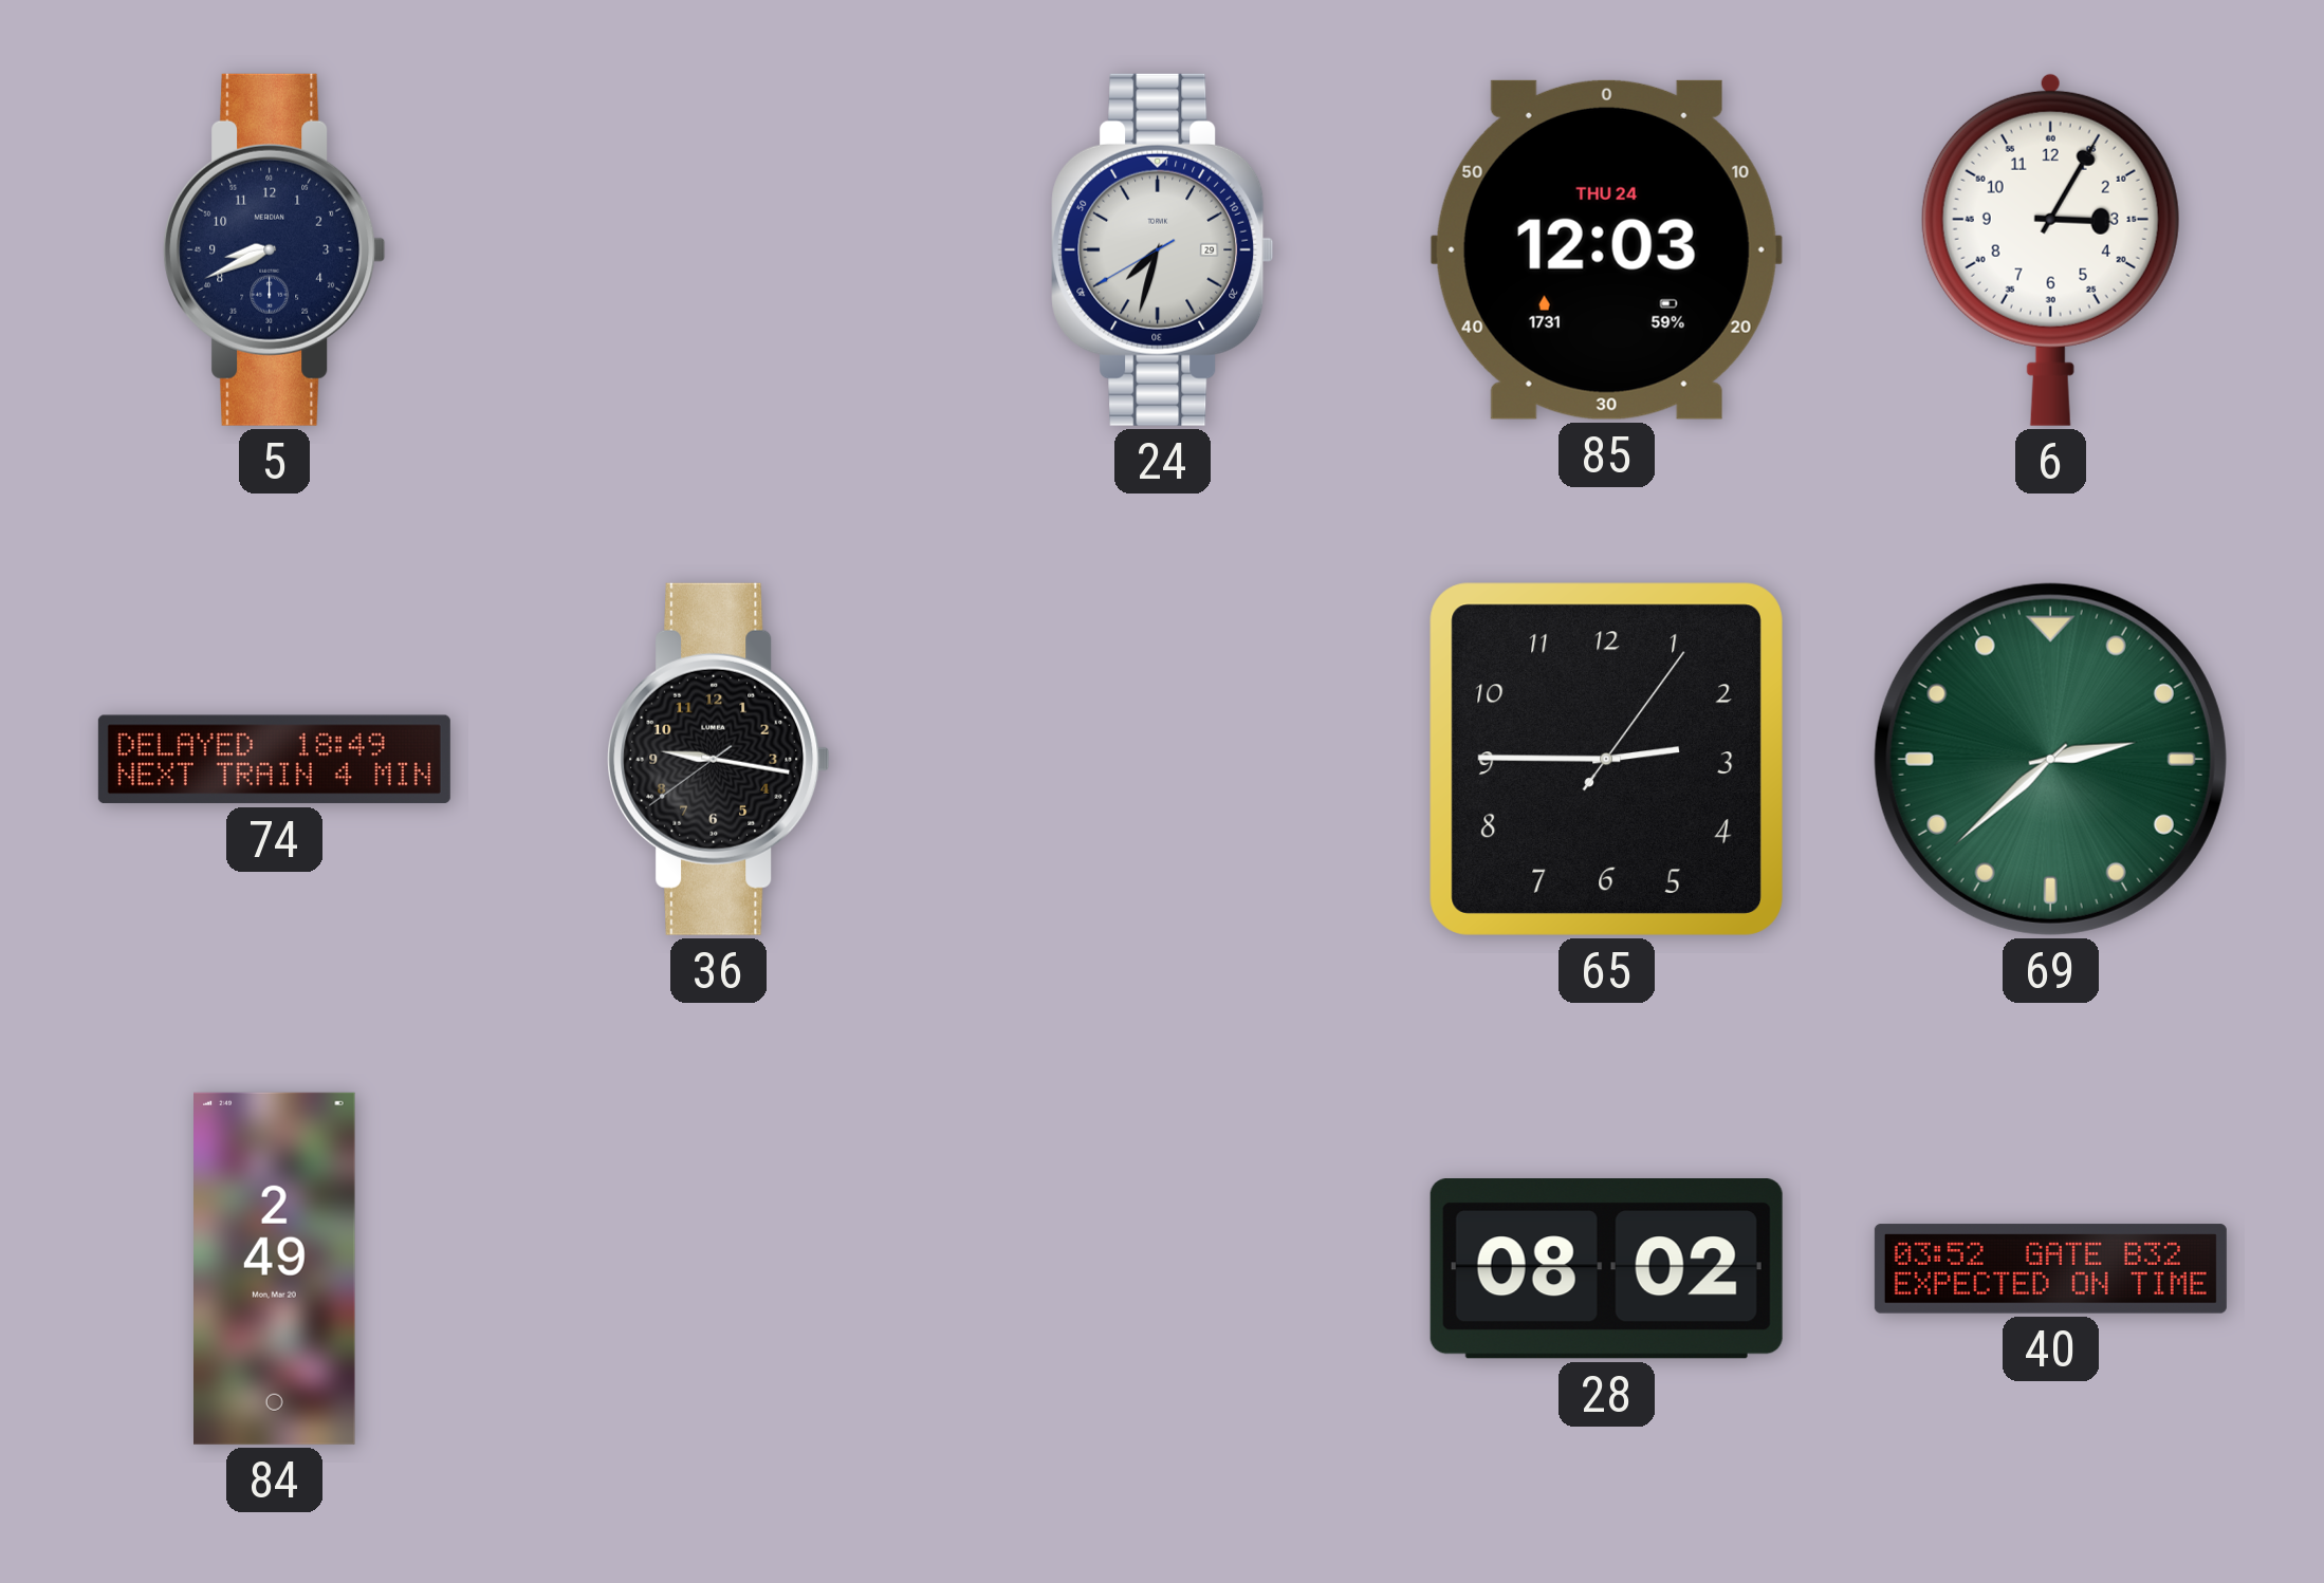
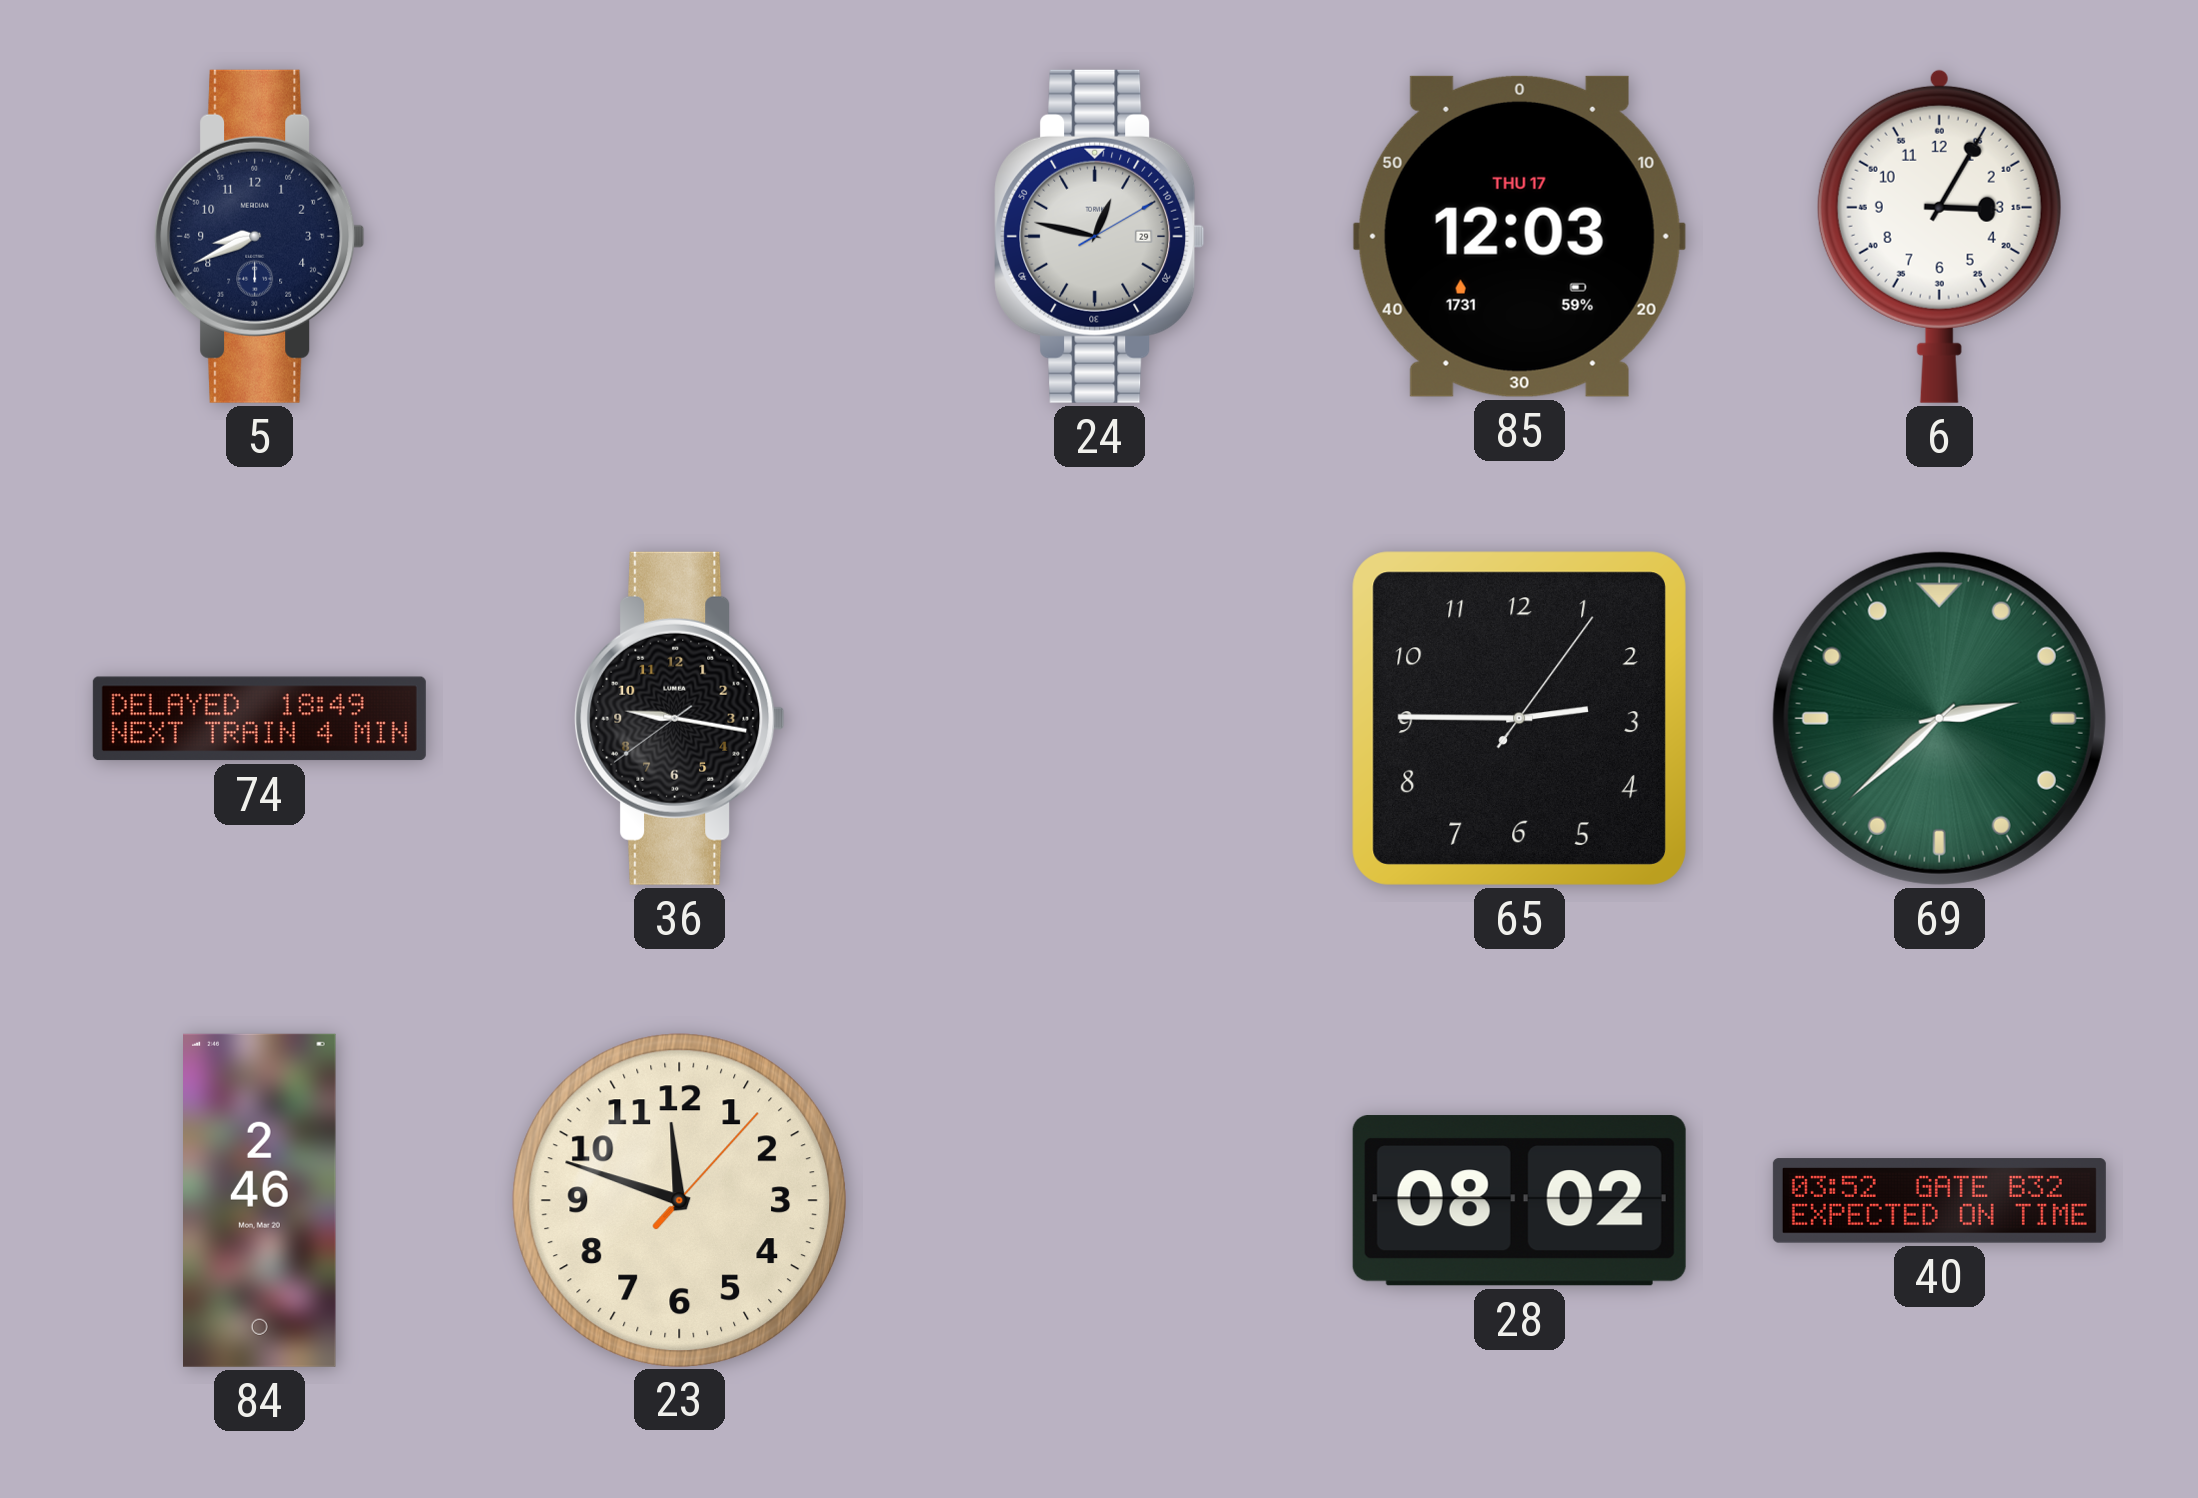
24: 7:32 -> 12:47
85 date: THU 24 -> THU 17
84: 2:49 -> 2:46
23: none -> 11:48
